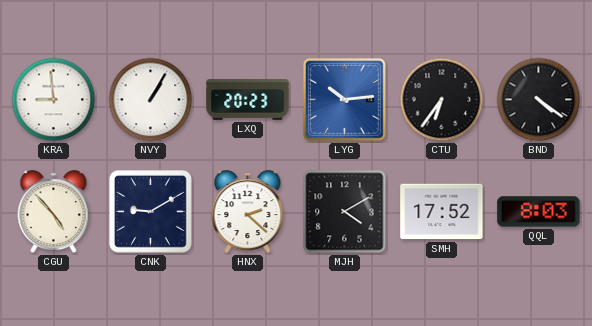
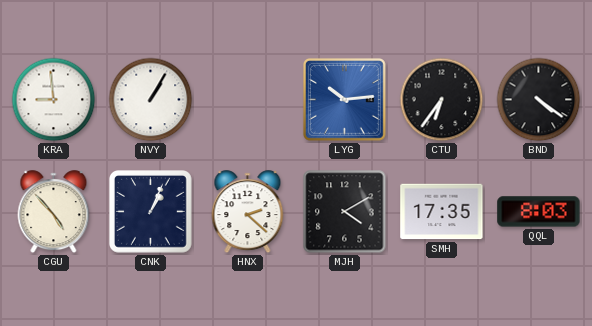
LXQ: 20:23 -> none
CNK: 9:10 -> 1:04
SMH: 17:52 -> 17:35
